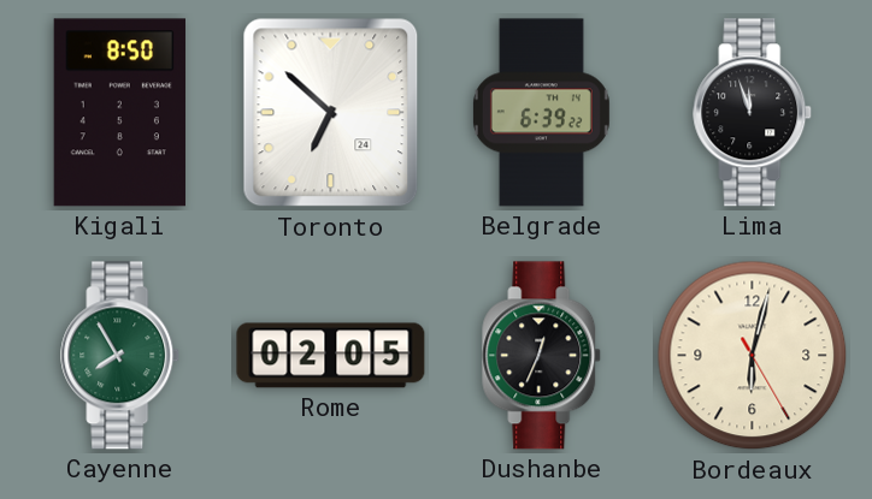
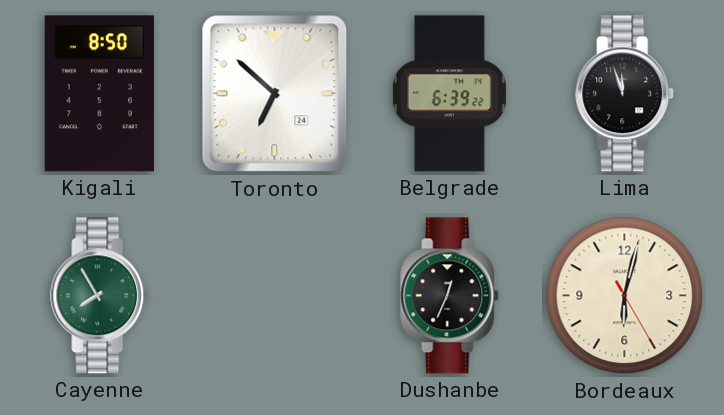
Rome: 02:05 -> none
